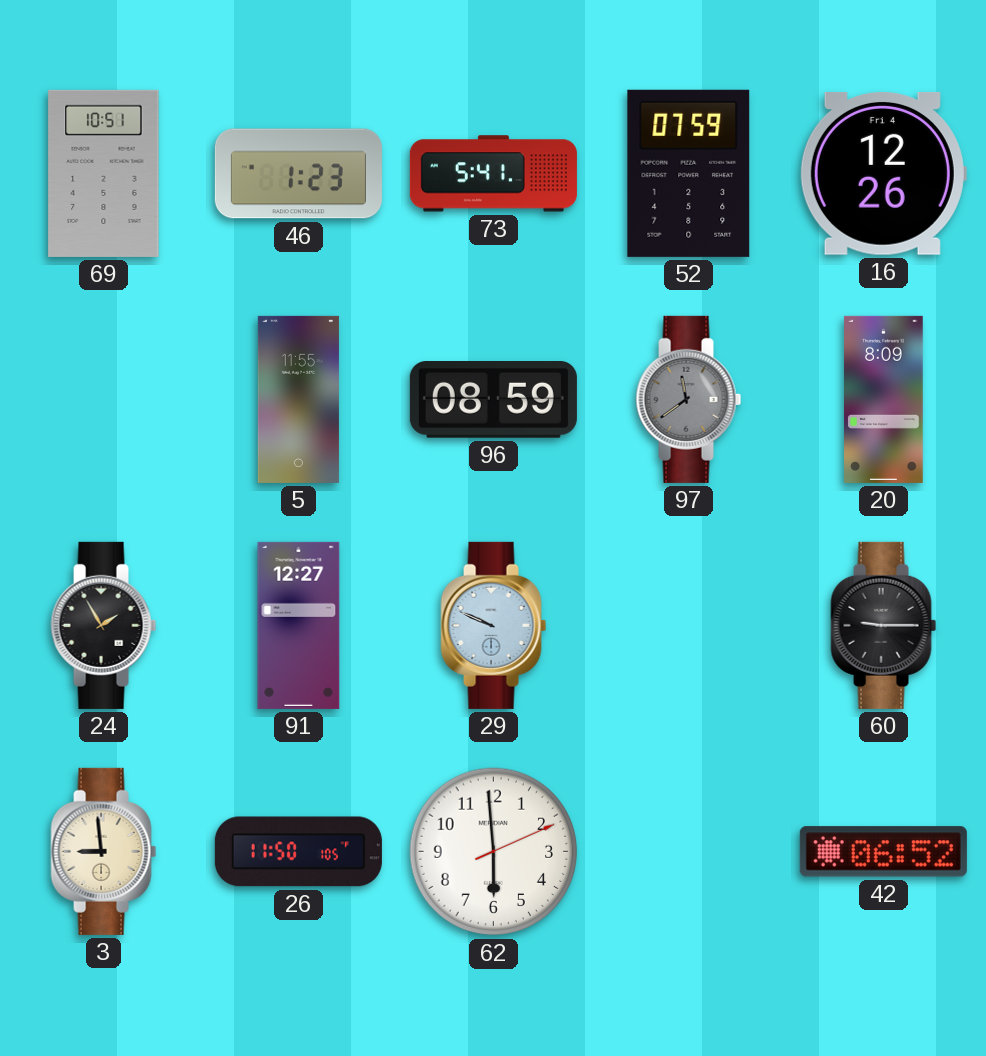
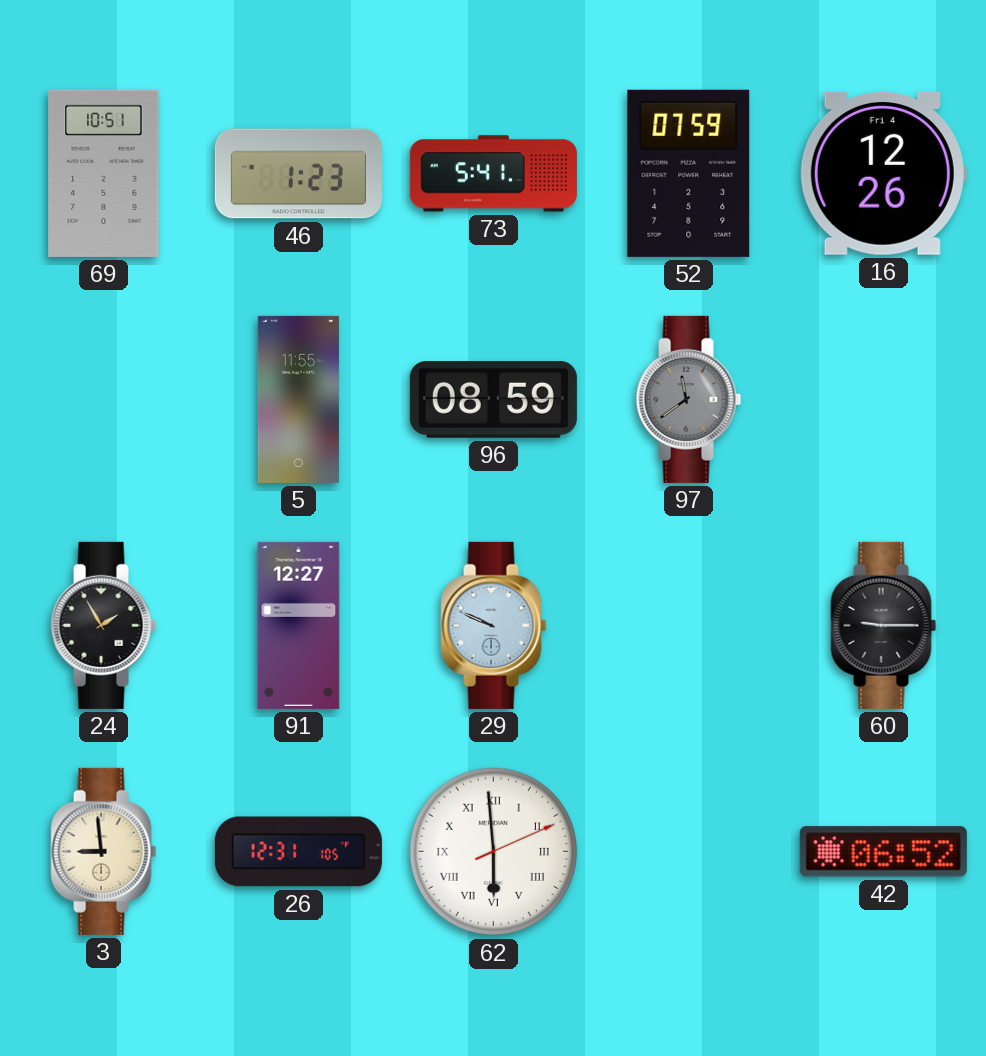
20: 8:09 -> none
26: 11:50 -> 12:31
62 numerals: Arabic -> Roman
